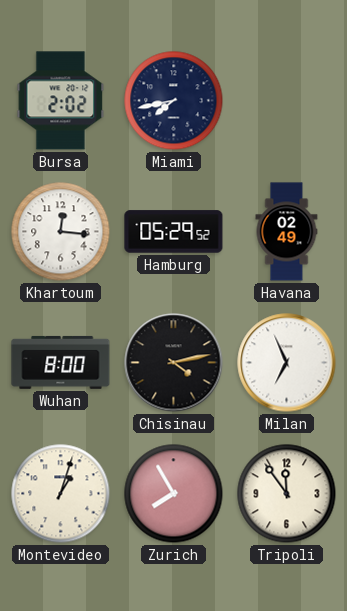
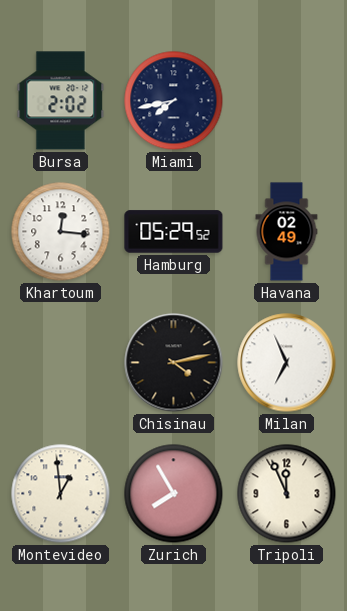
Wuhan: 8:00 -> none
Montevideo: 1:03 -> 12:59
Tripoli: 11:54 -> 11:56
